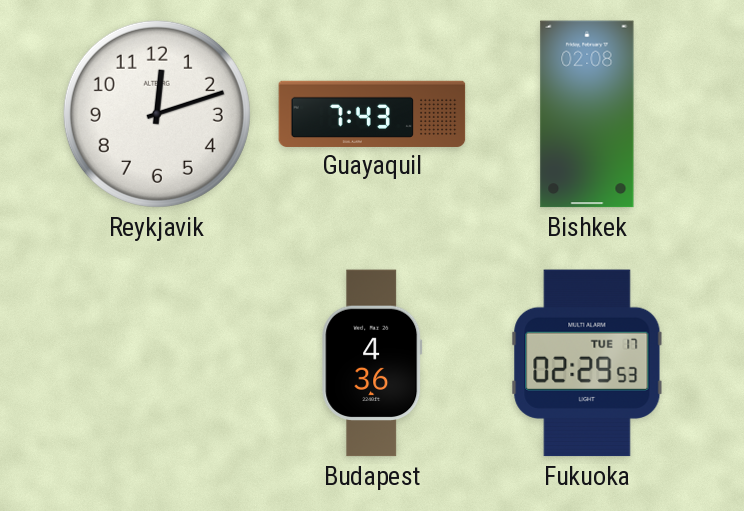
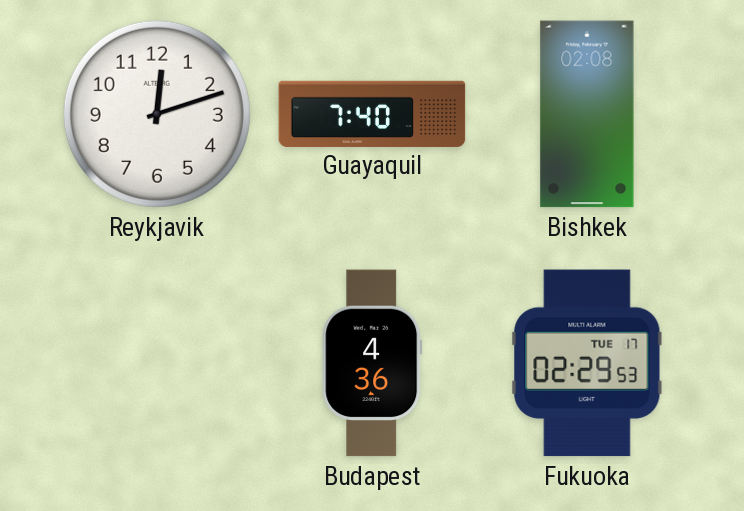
Guayaquil: 7:43 -> 7:40
